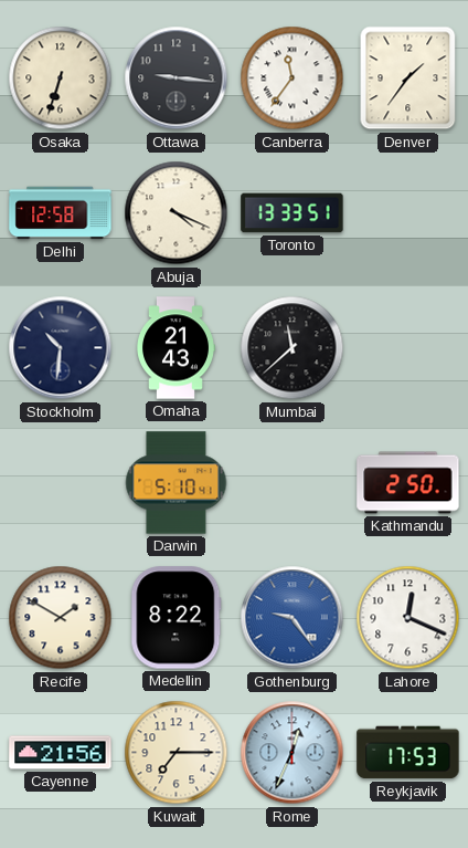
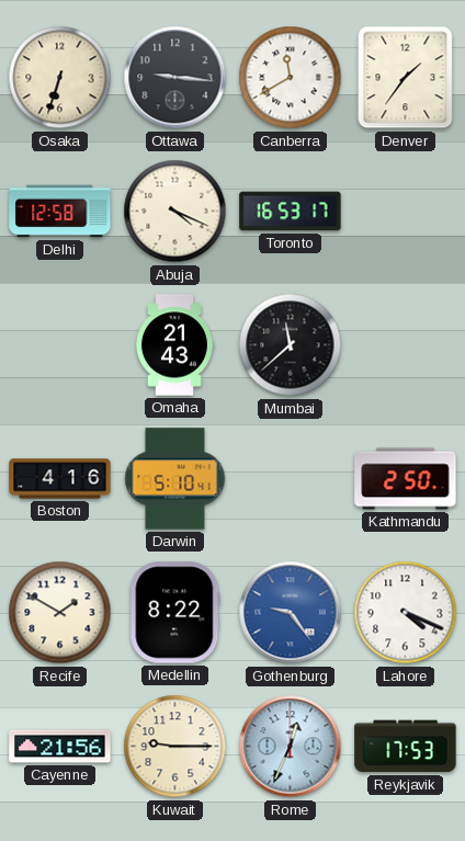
Canberra: 11:36 -> 11:40
Toronto: 13:33 -> 16:53
Stockholm: 10:31 -> none
Boston: none -> 4:16
Lahore: 12:19 -> 4:19
Kuwait: 7:15 -> 9:15
